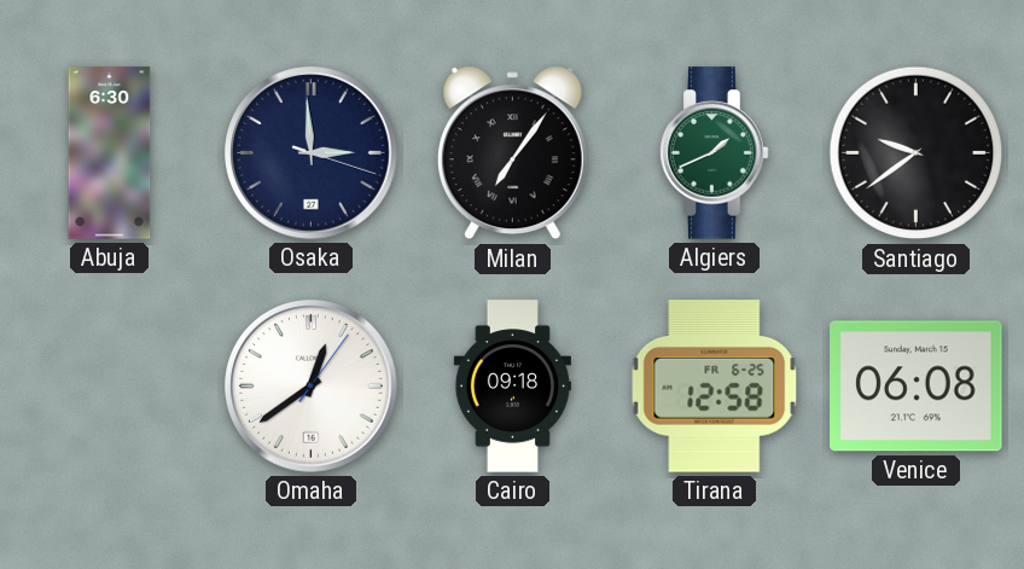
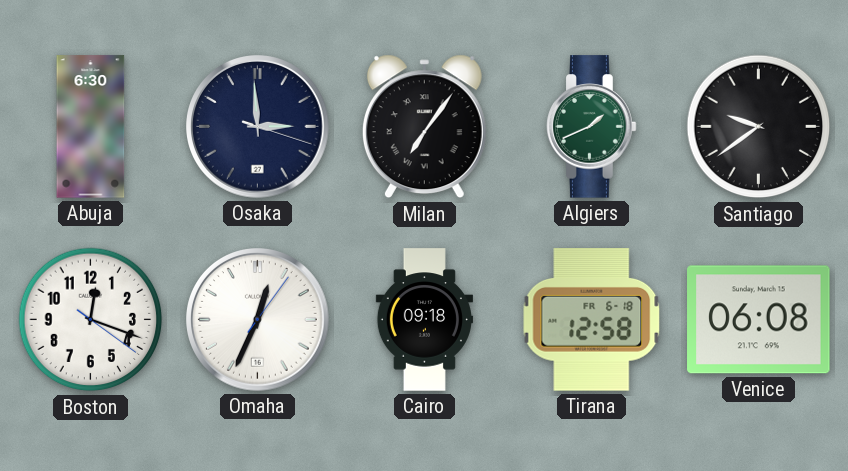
Boston: none -> 12:18
Omaha: 12:39 -> 12:34
Tirana date: FR 6-25 -> FR 6-18
